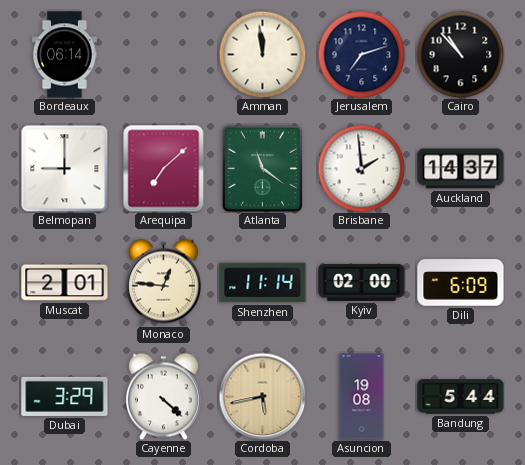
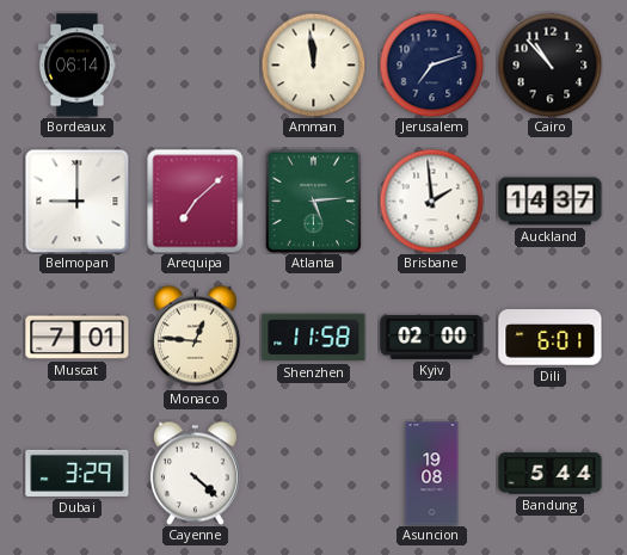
Atlanta: 11:21 -> 5:14
Muscat: 2:01 -> 7:01
Shenzhen: 11:14 -> 11:58
Dili: 6:09 -> 6:01
Cordoba: 5:43 -> none
